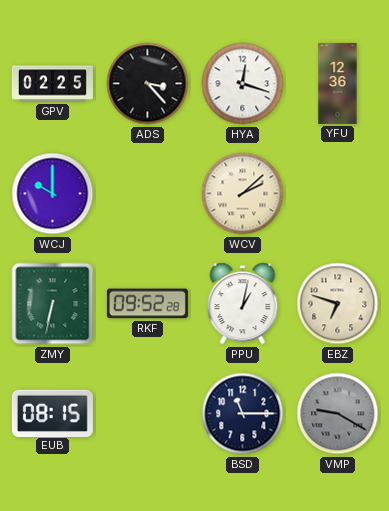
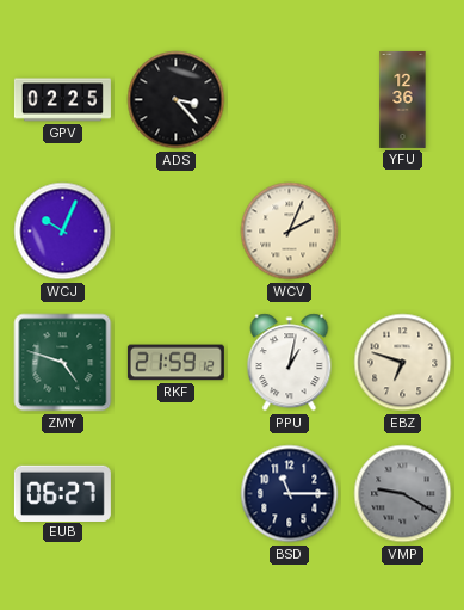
HYA: 12:18 -> none
WCJ: 10:00 -> 10:04
WCV: 2:08 -> 2:04
ZMY: 6:32 -> 4:48
RKF: 09:52 -> 21:59
EUB: 08:15 -> 06:27
